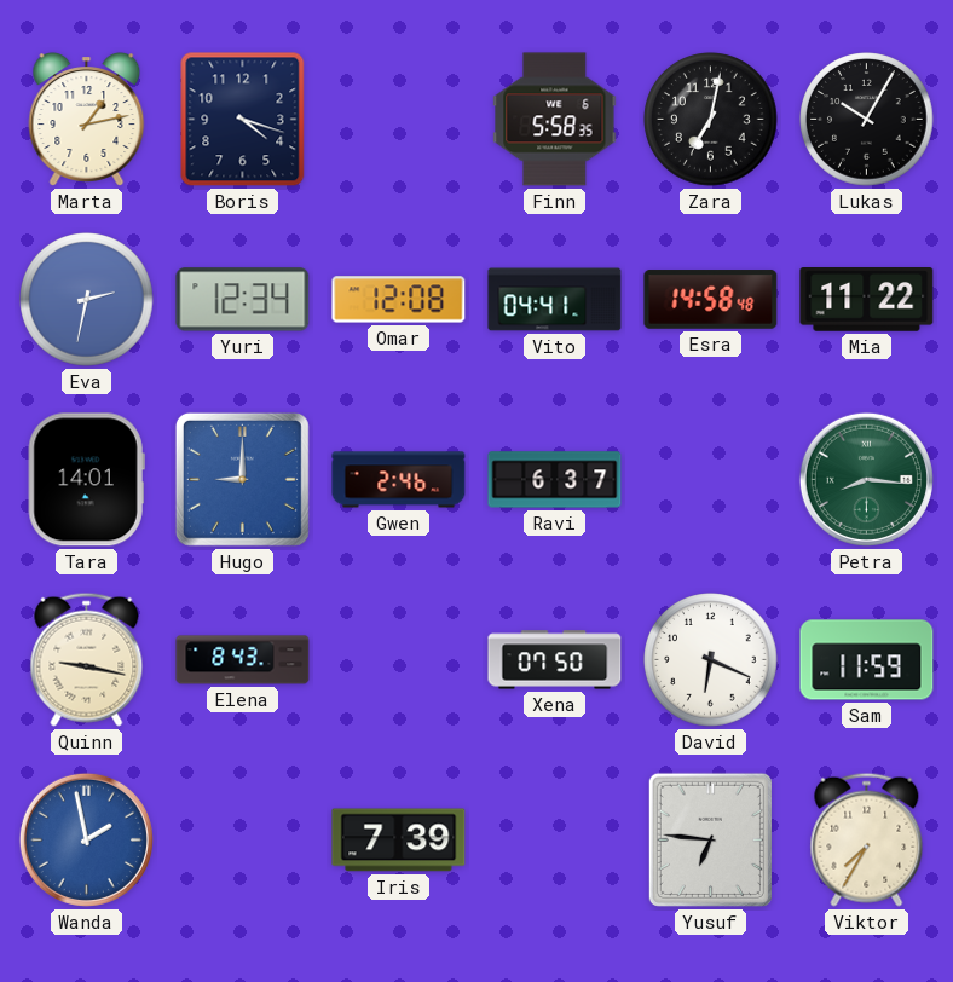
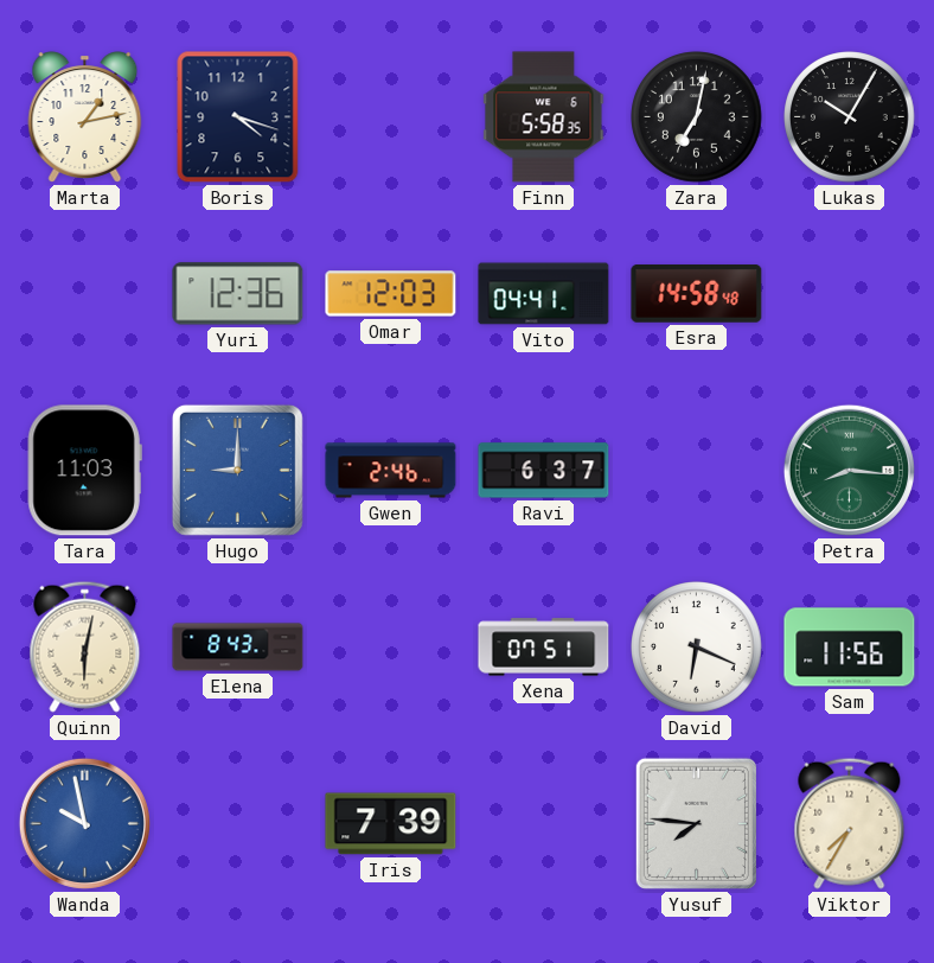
Eva: 2:32 -> none
Yuri: 12:34 -> 12:36
Omar: 12:08 -> 12:03
Mia: 11:22 -> none
Tara: 14:01 -> 11:03
Quinn: 9:17 -> 6:02
Xena: 07:50 -> 07:51
Sam: 11:59 -> 11:56
Wanda: 1:58 -> 9:58
Yusuf: 6:46 -> 7:46
